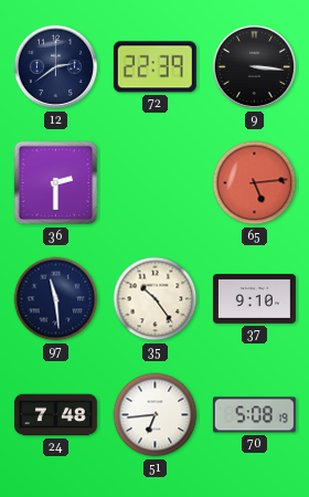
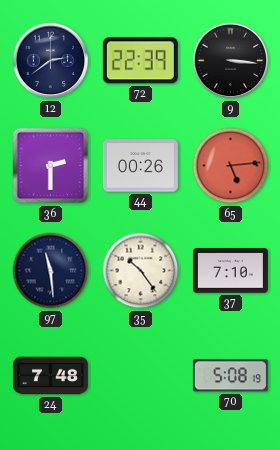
44: none -> 00:26
37: 9:10 -> 7:10
51: 6:44 -> none
